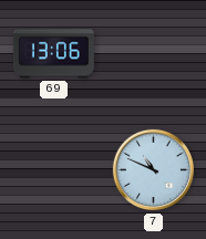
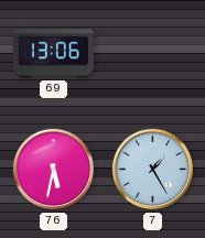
76: none -> 5:32
7: 10:49 -> 1:25
